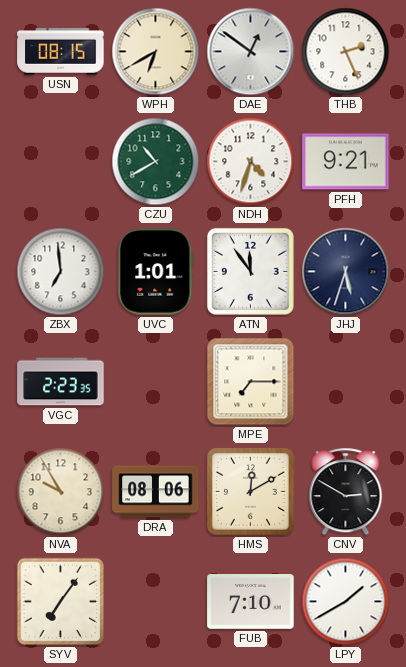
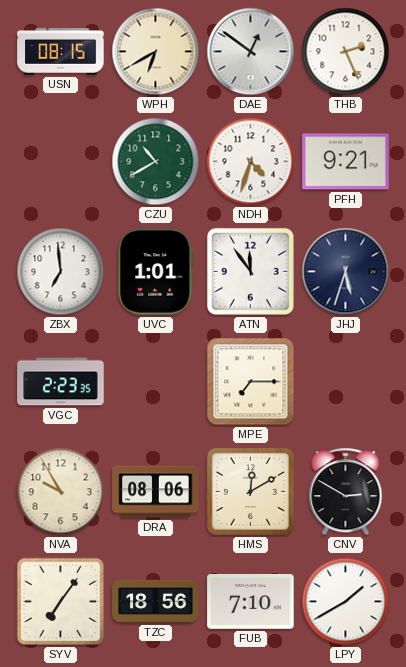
TZC: none -> 18:56
